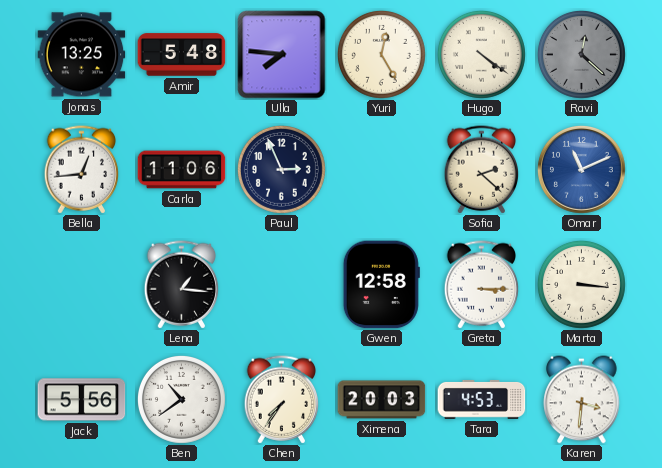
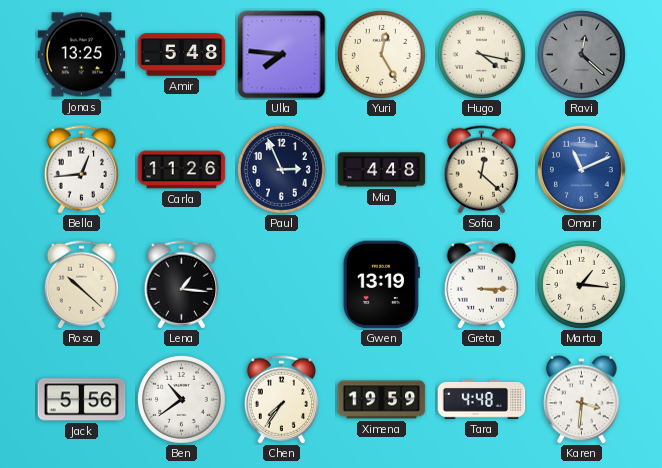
Hugo: 4:21 -> 4:17
Carla: 11:06 -> 11:26
Mia: none -> 4:48
Sofia: 2:22 -> 12:22
Rosa: none -> 10:22
Gwen: 12:58 -> 13:19
Marta: 3:16 -> 1:16
Ximena: 20:03 -> 19:59
Tara: 4:53 -> 4:48
